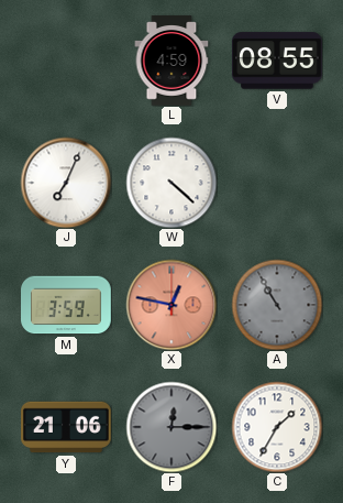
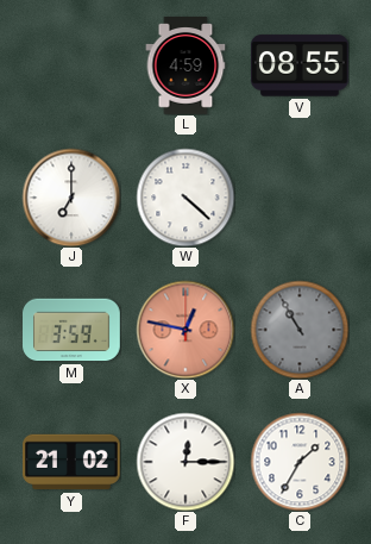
J: 7:04 -> 7:00
Y: 21:06 -> 21:02
F dial: grey -> white
